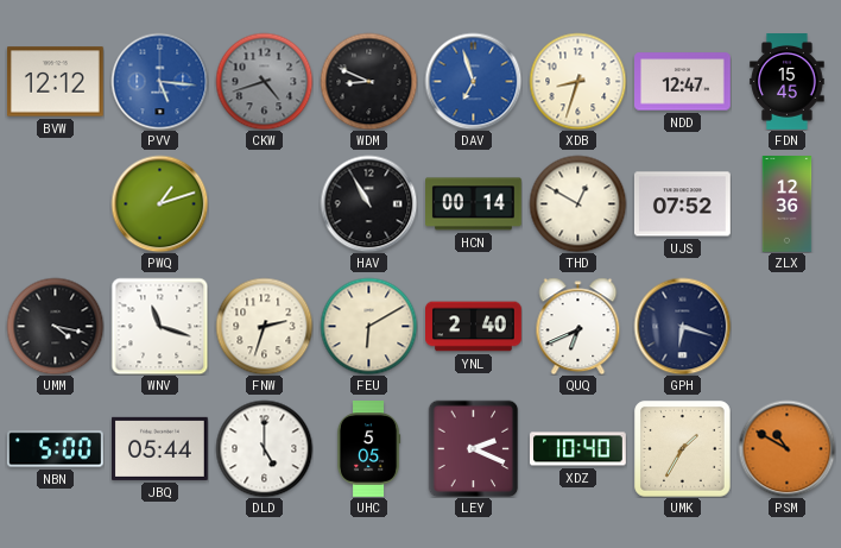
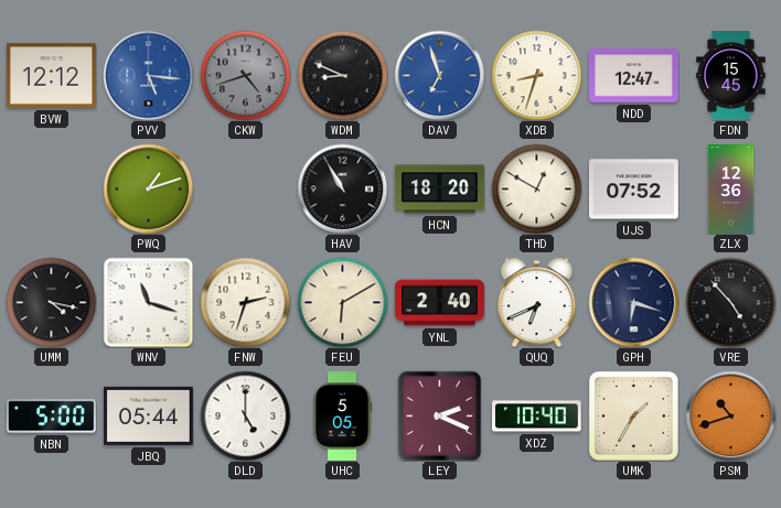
HCN: 00:14 -> 18:20
VRE: none -> 4:53
PSM: 10:50 -> 10:42
